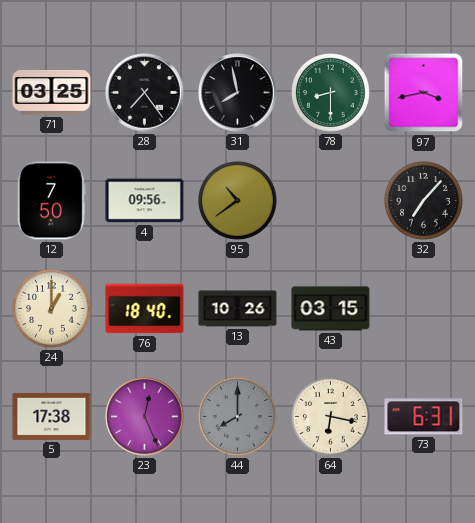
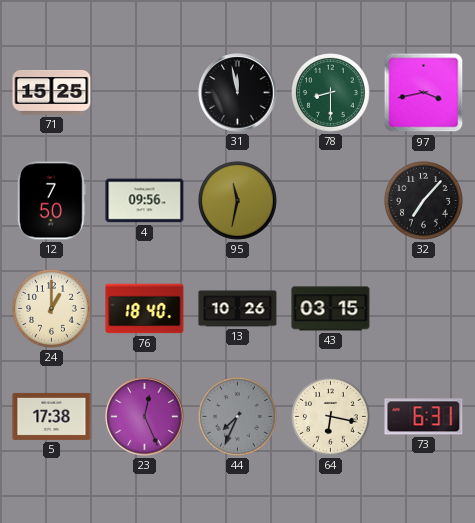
71: 03:25 -> 15:25
28: 7:24 -> none
31: 7:58 -> 11:58
95: 10:39 -> 11:32
44: 8:00 -> 7:34
